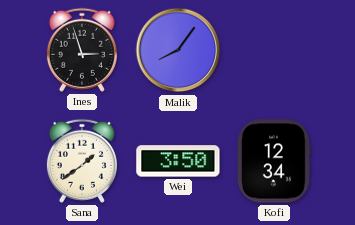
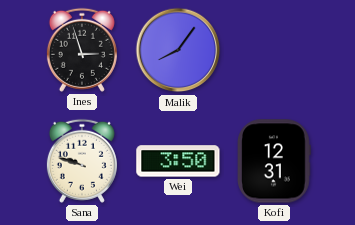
Sana: 1:39 -> 9:48
Kofi: 12:34 -> 12:31
